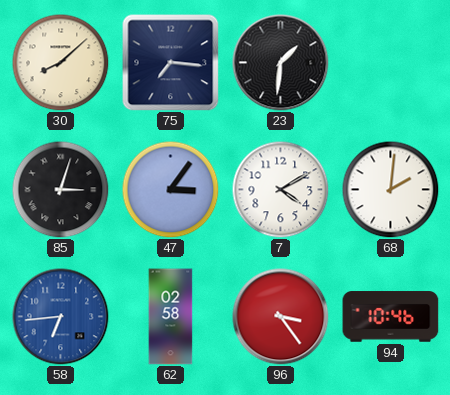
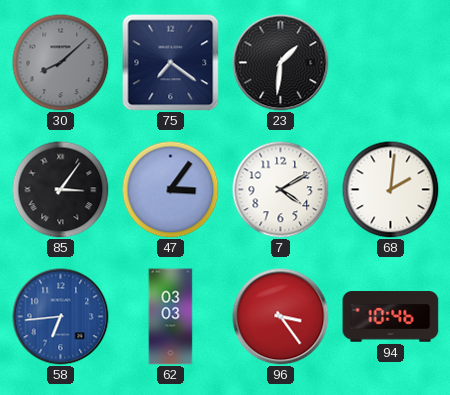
30 dial: cream -> grey
75: 7:16 -> 7:21
85: 3:03 -> 3:06
62: 02:58 -> 03:03
